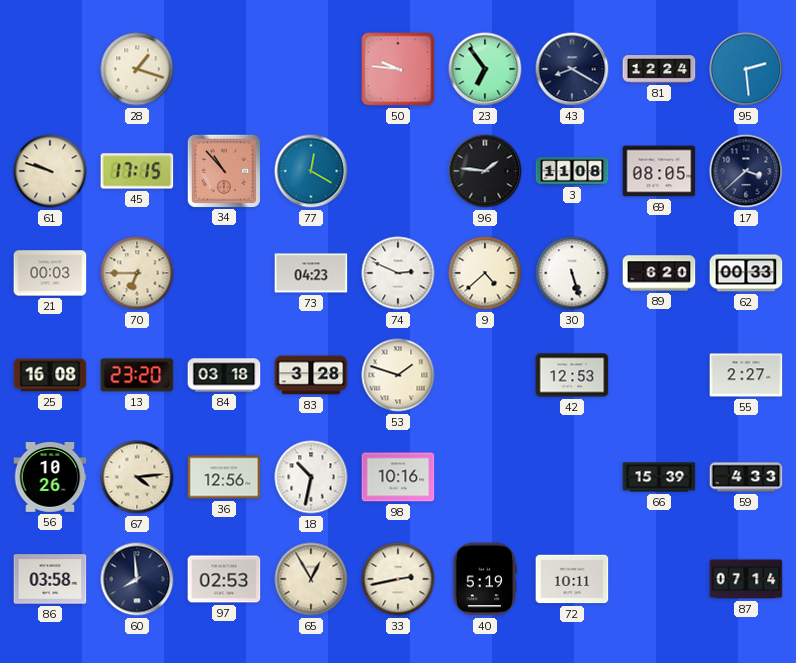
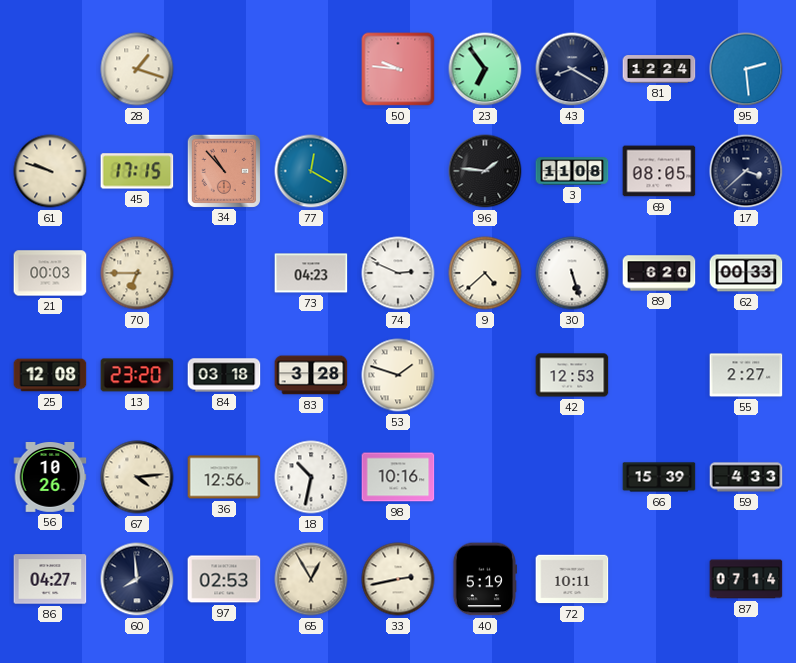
25: 16:08 -> 12:08
86: 03:58 -> 04:27
